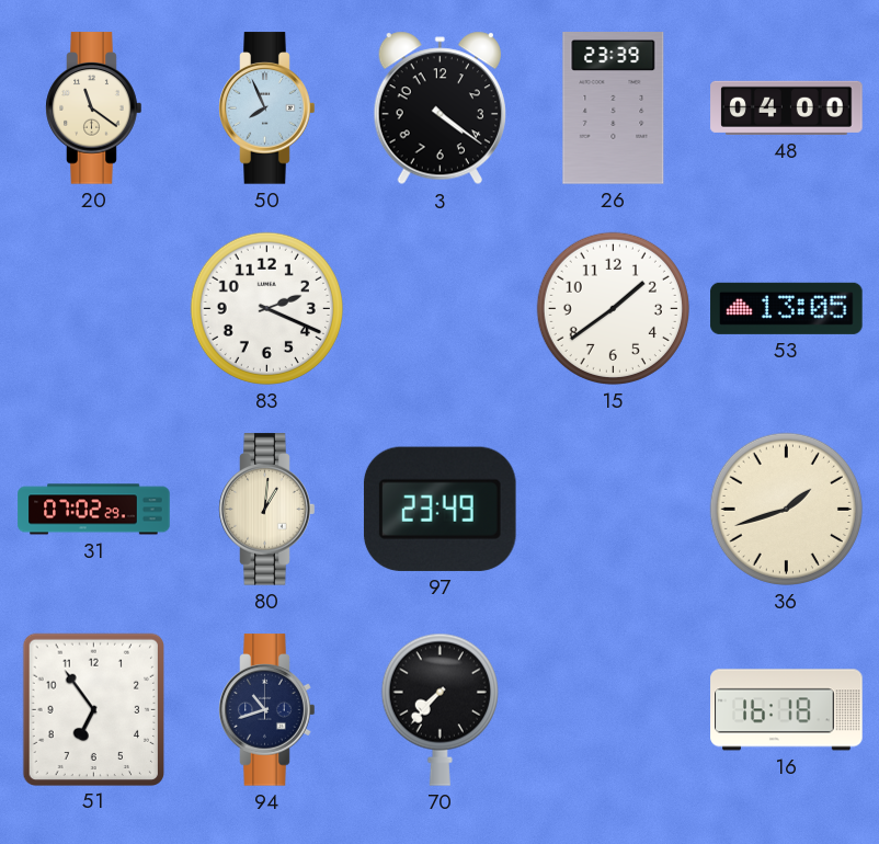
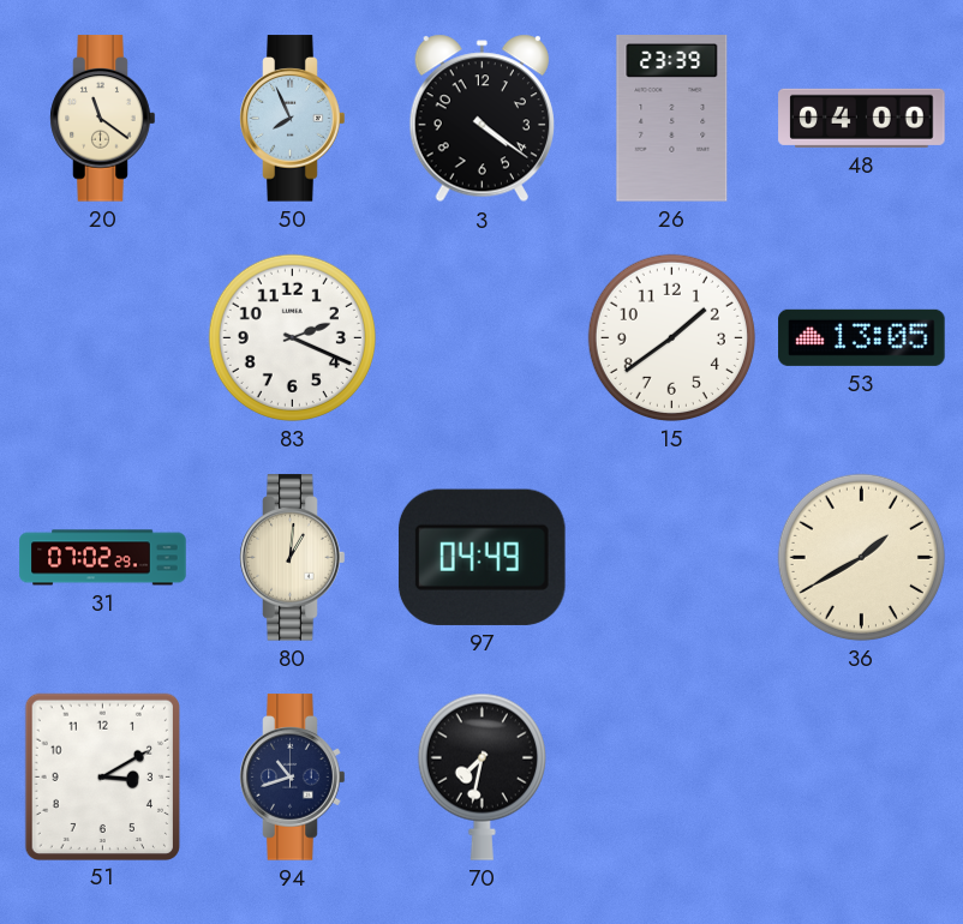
97: 23:49 -> 04:49
36: 1:42 -> 1:40
51: 6:54 -> 3:10
70: 7:37 -> 7:32
16: 16:18 -> none
